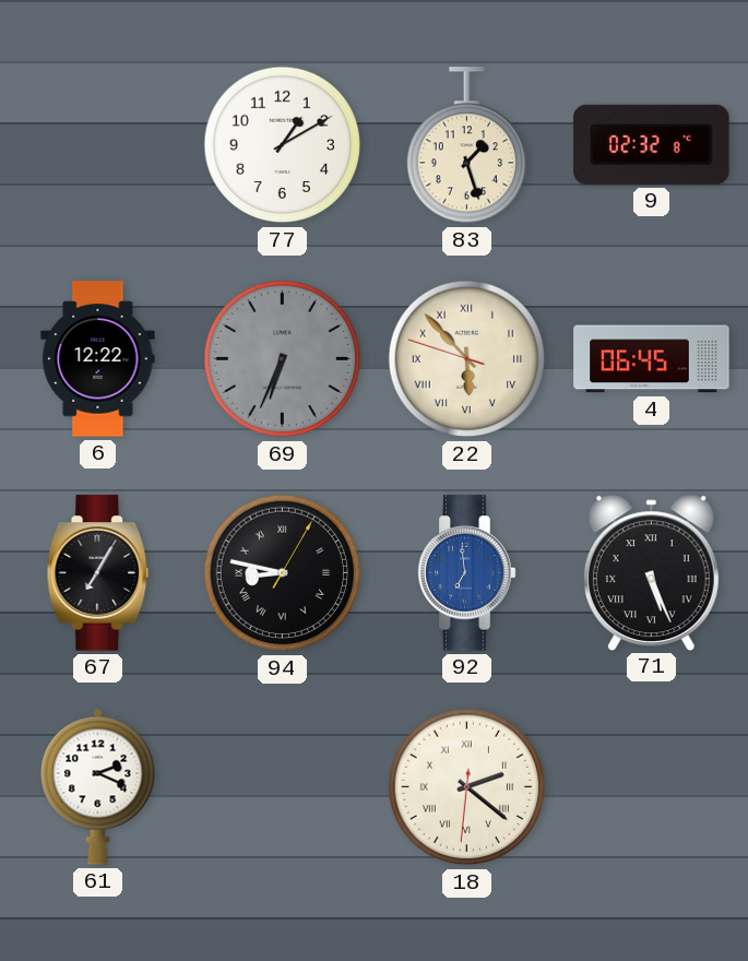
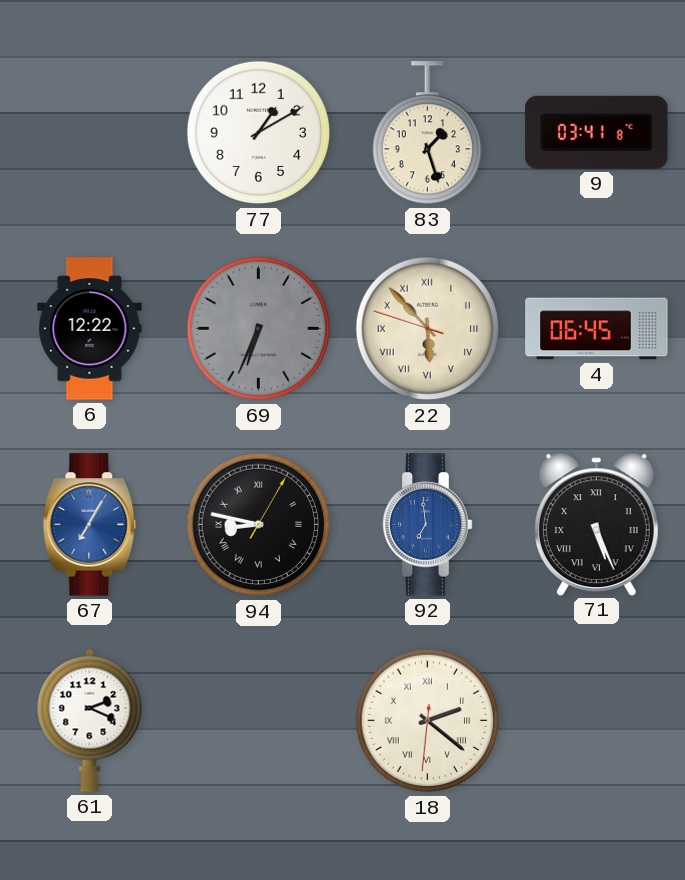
9: 02:32 -> 03:41
67 dial: black -> blue
